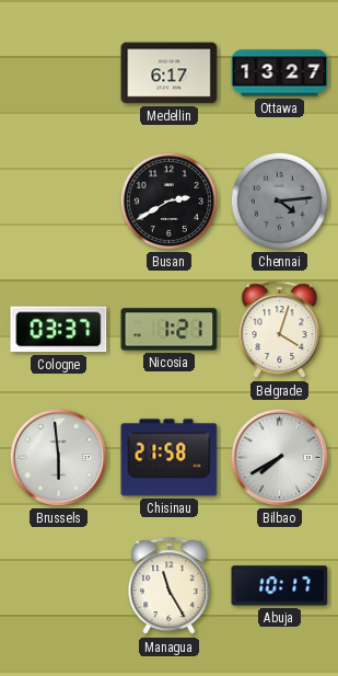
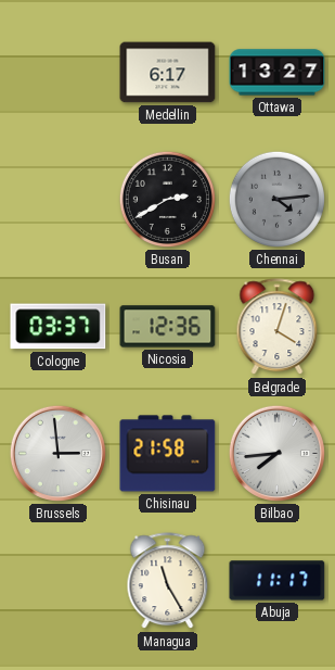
Nicosia: 1:21 -> 12:36
Brussels: 5:59 -> 2:59
Bilbao: 7:40 -> 7:44
Abuja: 10:17 -> 11:17
